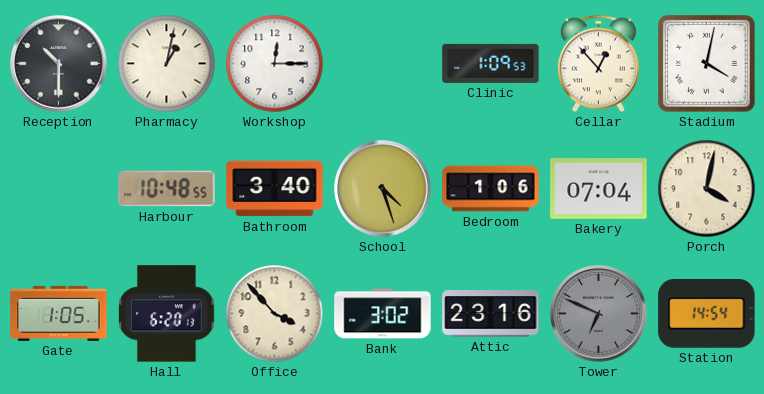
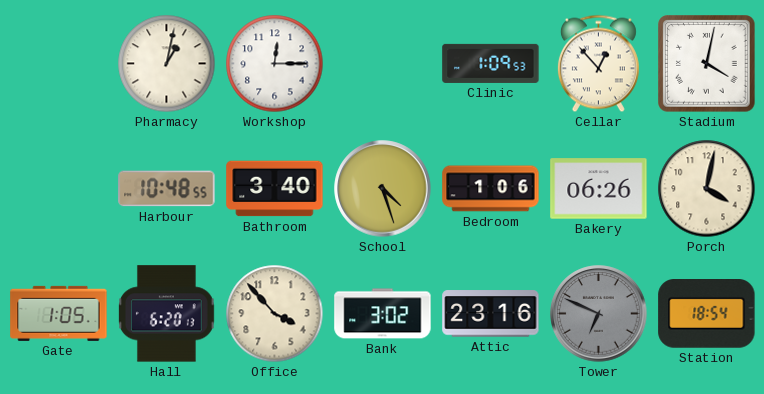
Reception: 10:30 -> none
Bakery: 07:04 -> 06:26
Station: 14:54 -> 18:54
